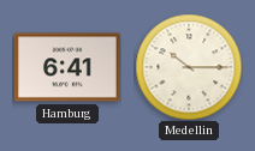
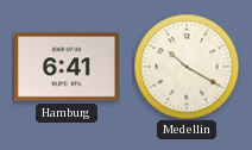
Medellin: 10:15 -> 10:20
